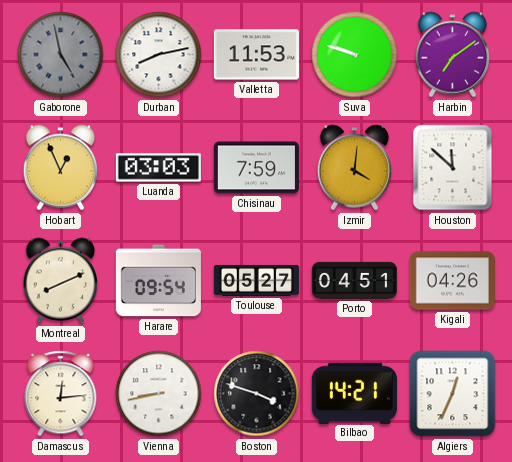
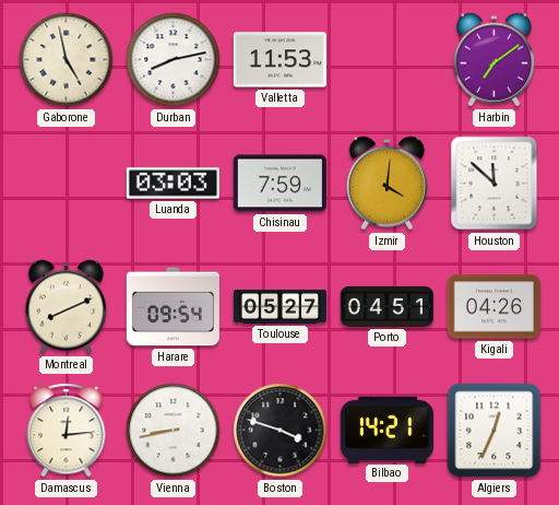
Gaborone dial: grey -> cream
Suva: 9:48 -> none
Hobart: 12:56 -> none
